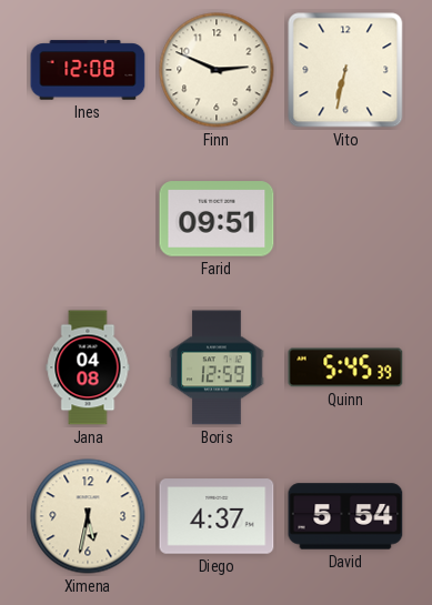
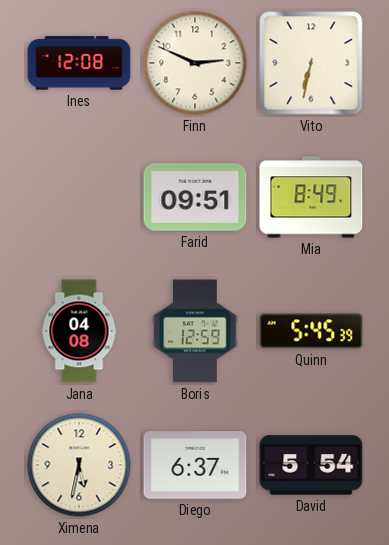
Mia: none -> 8:49
Diego: 4:37 -> 6:37
